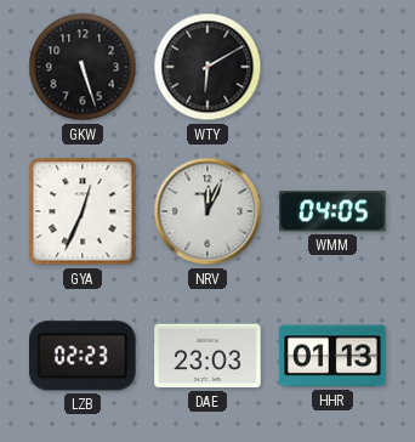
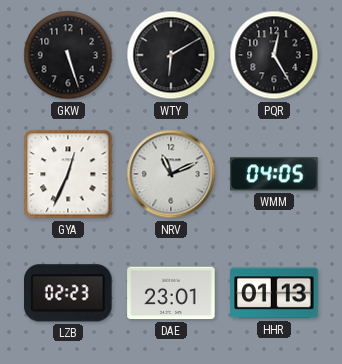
PQR: none -> 12:25
NRV: 12:04 -> 11:11
DAE: 23:03 -> 23:01
